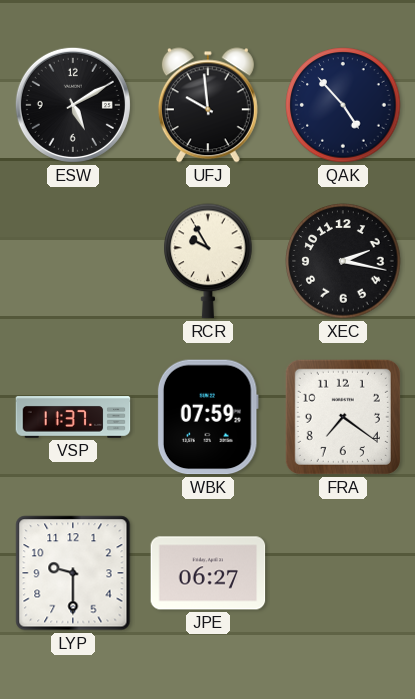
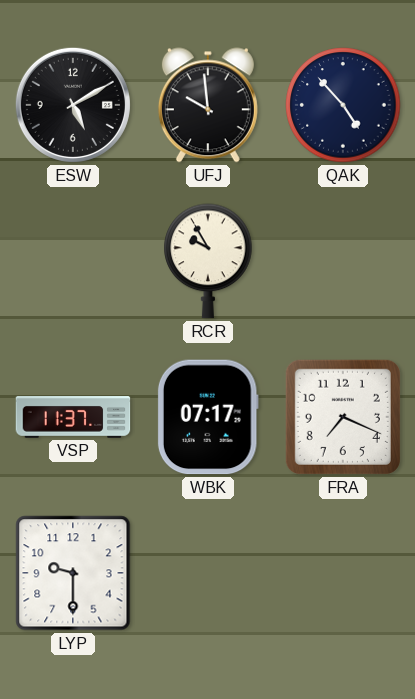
XEC: 2:17 -> none
WBK: 07:59 -> 07:17
FRA: 7:21 -> 7:19
JPE: 06:27 -> none
